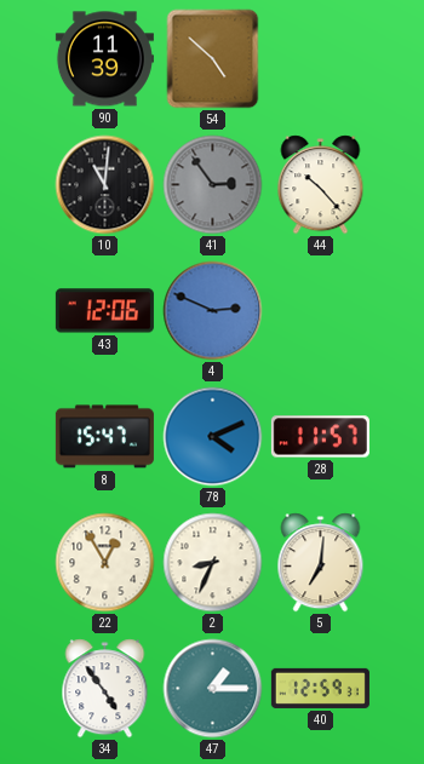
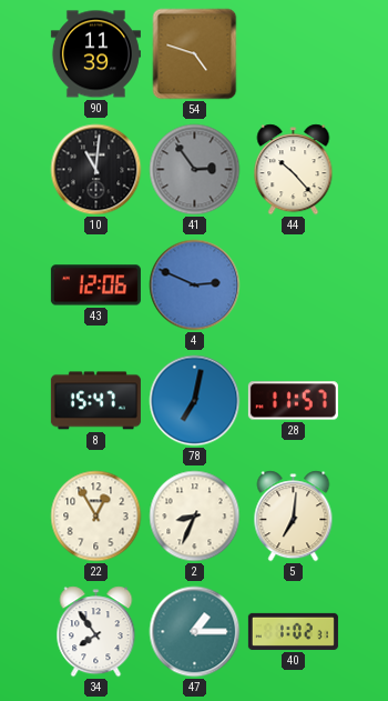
54: 4:52 -> 4:48
78: 4:11 -> 7:02
34: 4:54 -> 7:54
40: 12:59 -> 1:02
